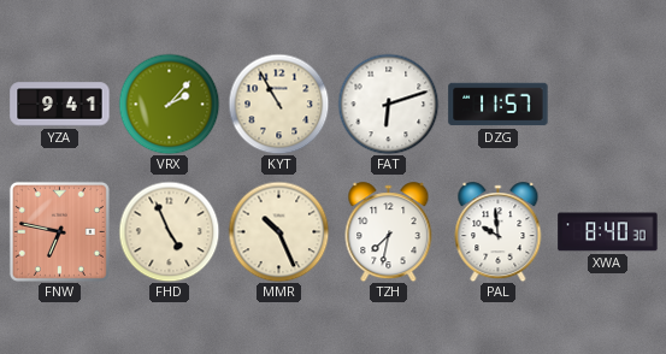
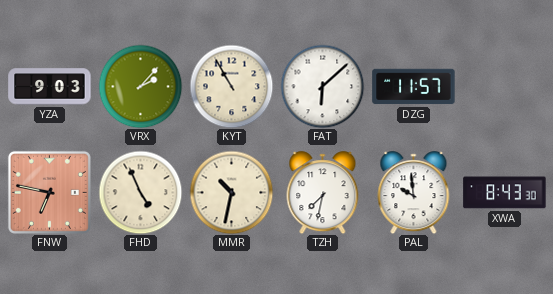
YZA: 9:41 -> 9:03
FAT: 6:12 -> 6:08
MMR: 10:26 -> 10:32
XWA: 8:40 -> 8:43
